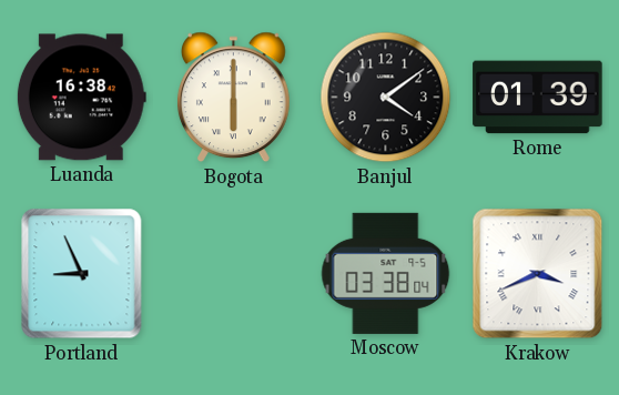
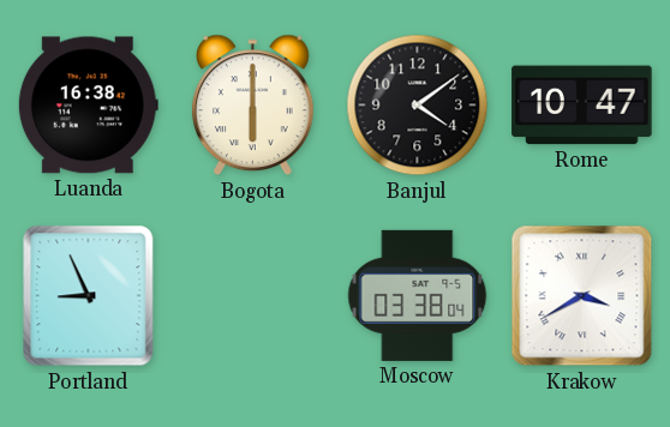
Rome: 01:39 -> 10:47
Krakow: 3:41 -> 3:40
